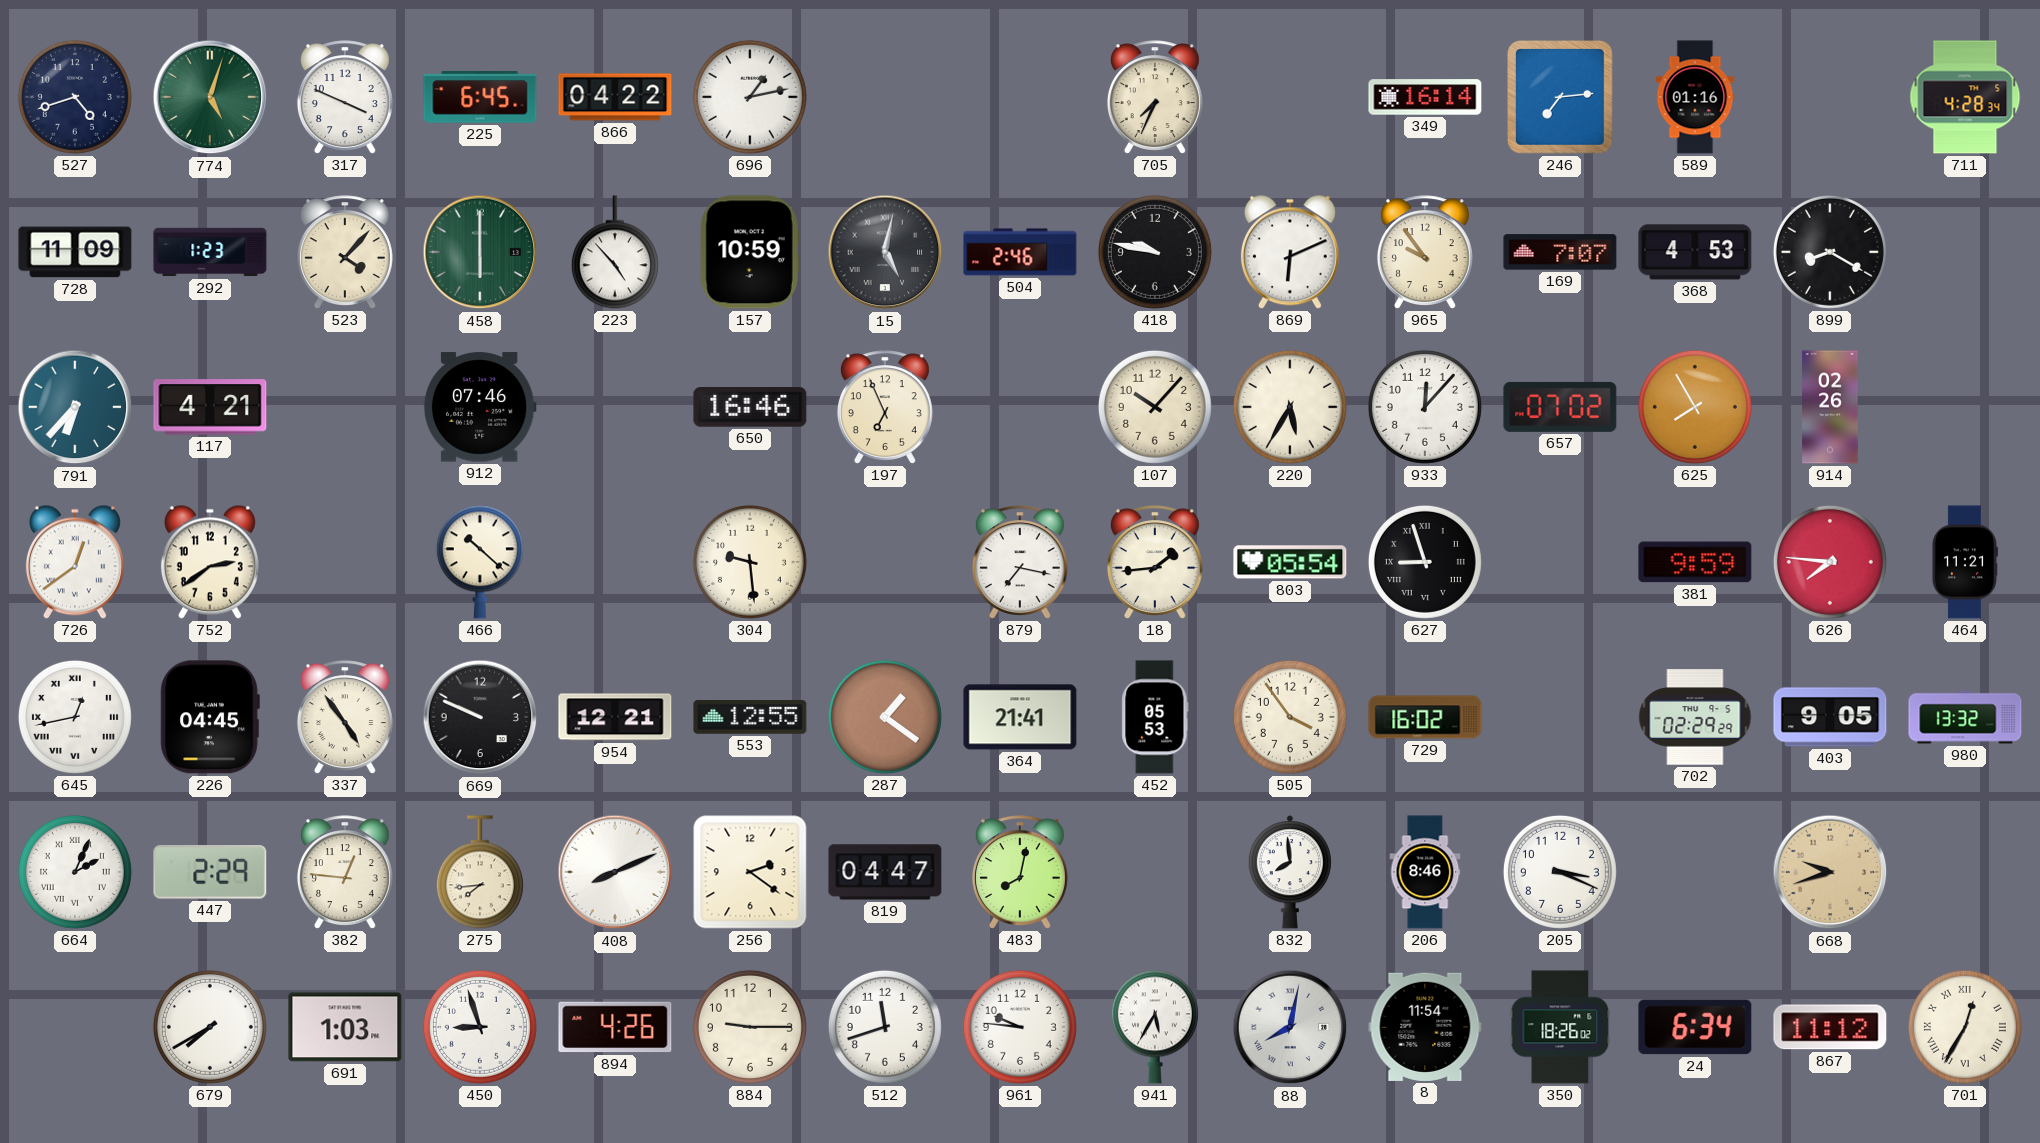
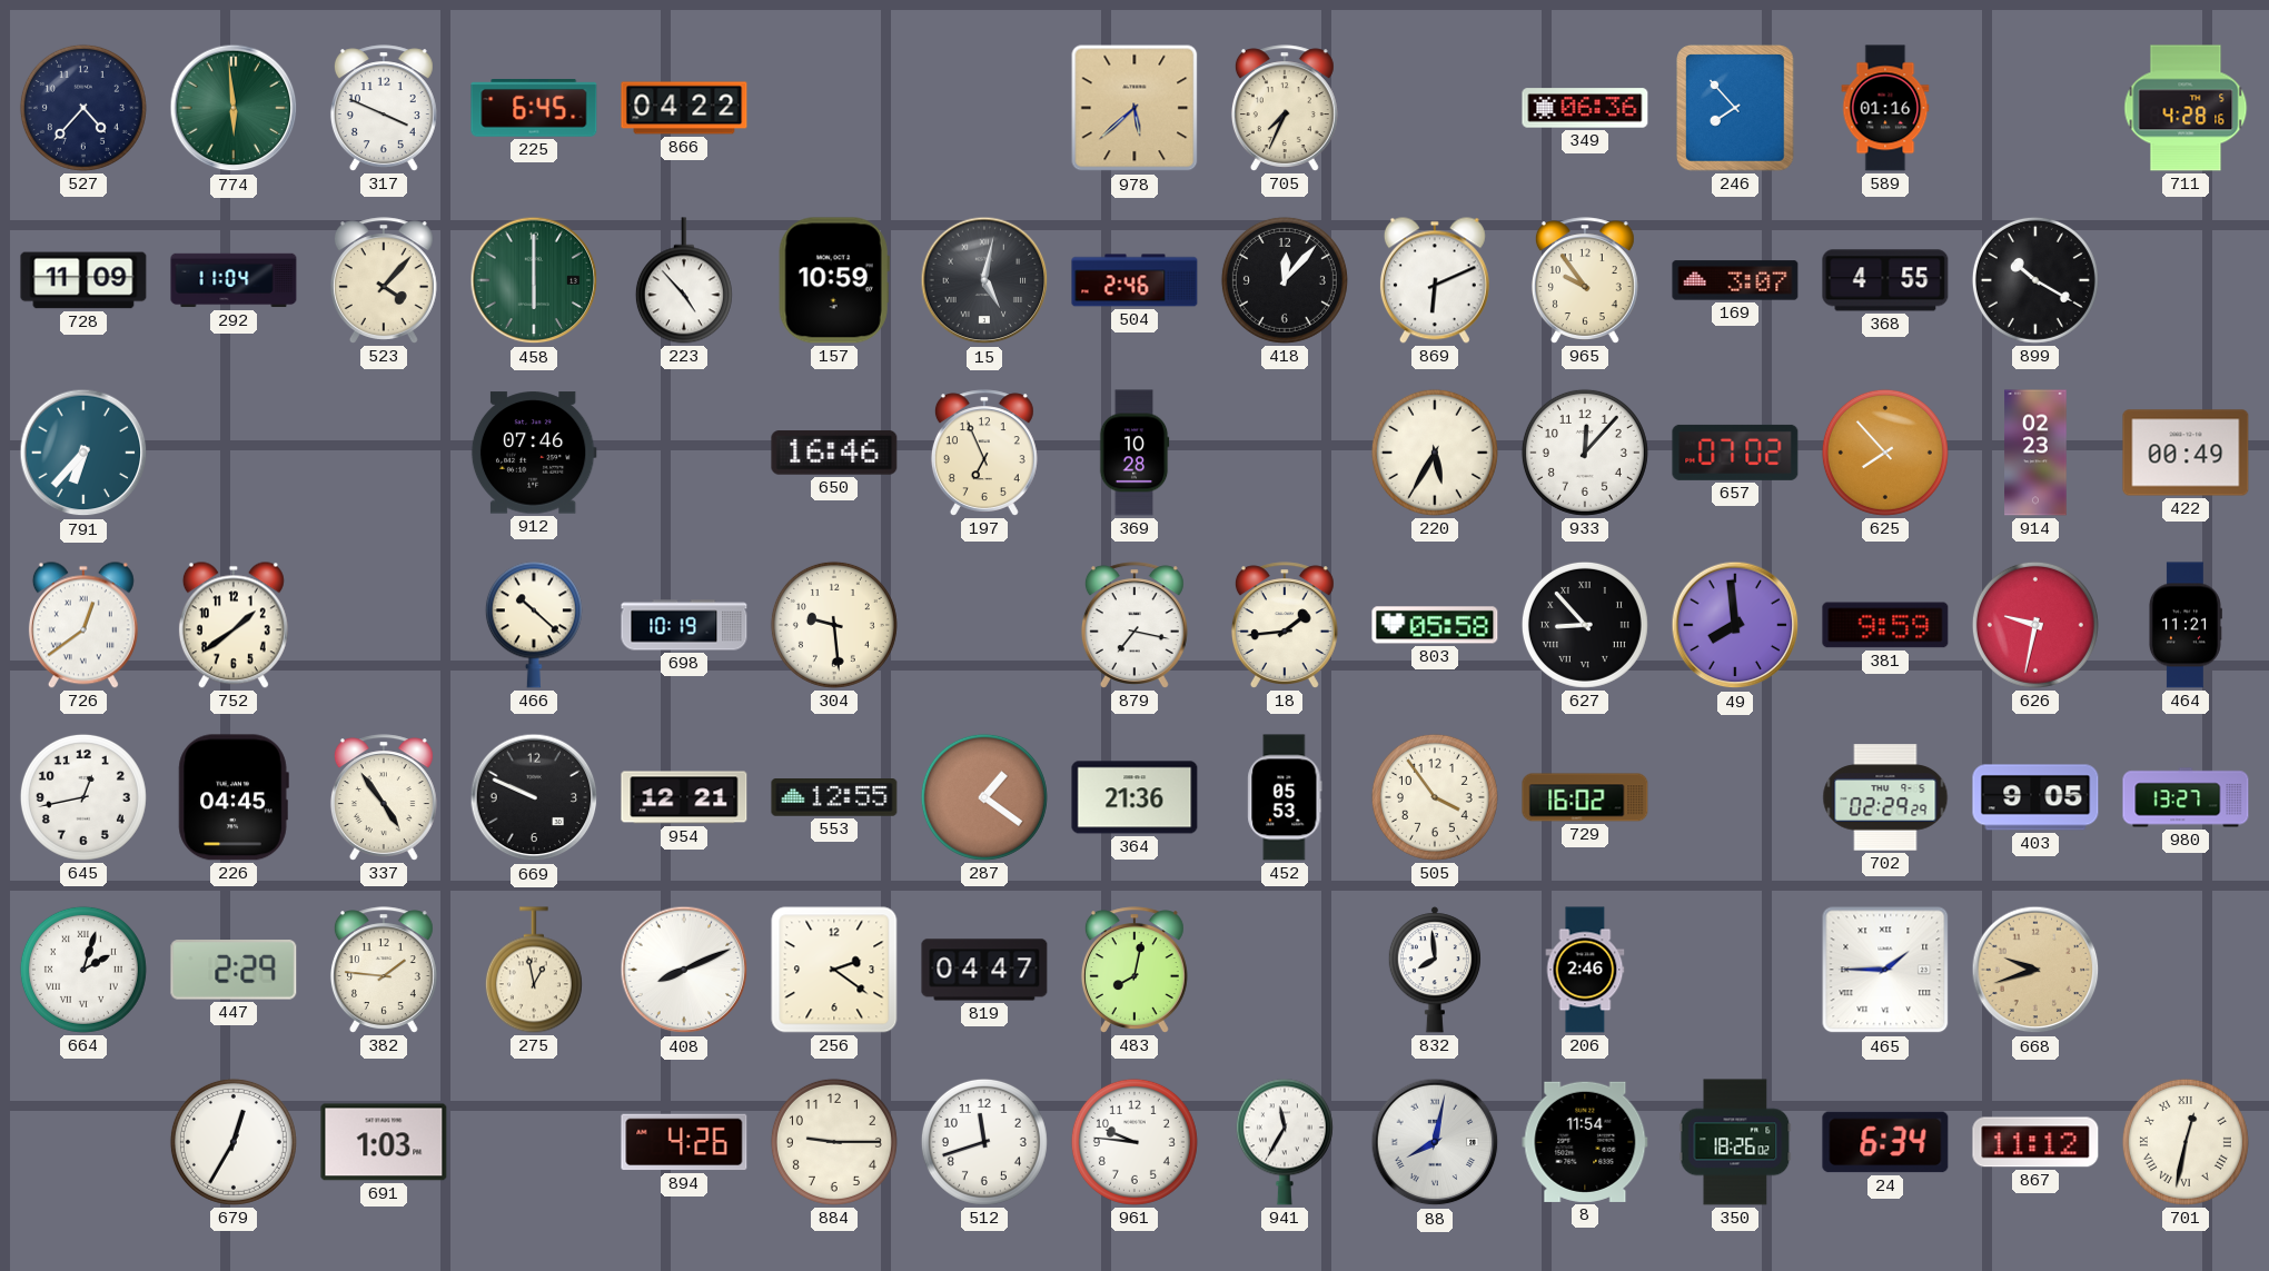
527: 4:42 -> 4:37
774: 5:03 -> 5:59
696: 1:13 -> none
978: none -> 5:38
349: 16:14 -> 06:36
246: 7:14 -> 7:53
711: 4:28:34 -> 4:28:16
292: 1:23 -> 11:04
418: 9:47 -> 12:07
169: 7:07 -> 3:07
368: 4:53 -> 4:55
899: 8:20 -> 10:20
117: 4:21 -> none
369: none -> 10:28
107: 10:07 -> none
625: 7:55 -> 7:53
914: 02:26 -> 02:23
422: none -> 00:49
752: 2:39 -> 1:39
698: none -> 10:19
803: 05:54 -> 05:58
627: 8:57 -> 8:53
49: none -> 7:59
626: 7:46 -> 9:32
645 numerals: Roman -> Arabic
364: 21:41 -> 21:36
980: 13:32 -> 13:27
664: 2:04 -> 2:03
382: 12:46 -> 1:46
275: 7:44 -> 12:58
206: 8:46 -> 2:46
205: 3:19 -> none
465: none -> 1:45
679: 7:40 -> 12:35
450: 8:57 -> none
941: 5:35 -> 11:35
701: 12:35 -> 12:32
